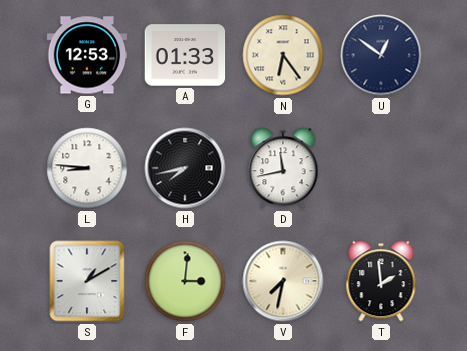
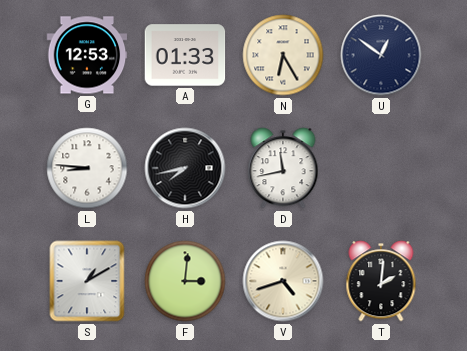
N: 6:24 -> 6:25
V: 7:32 -> 4:42
T: 1:59 -> 2:01
